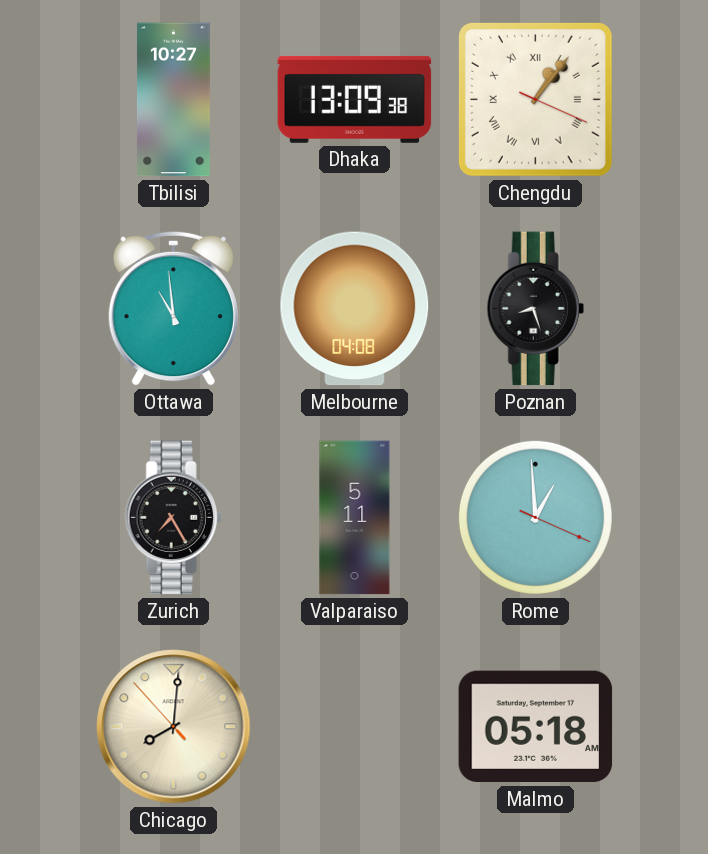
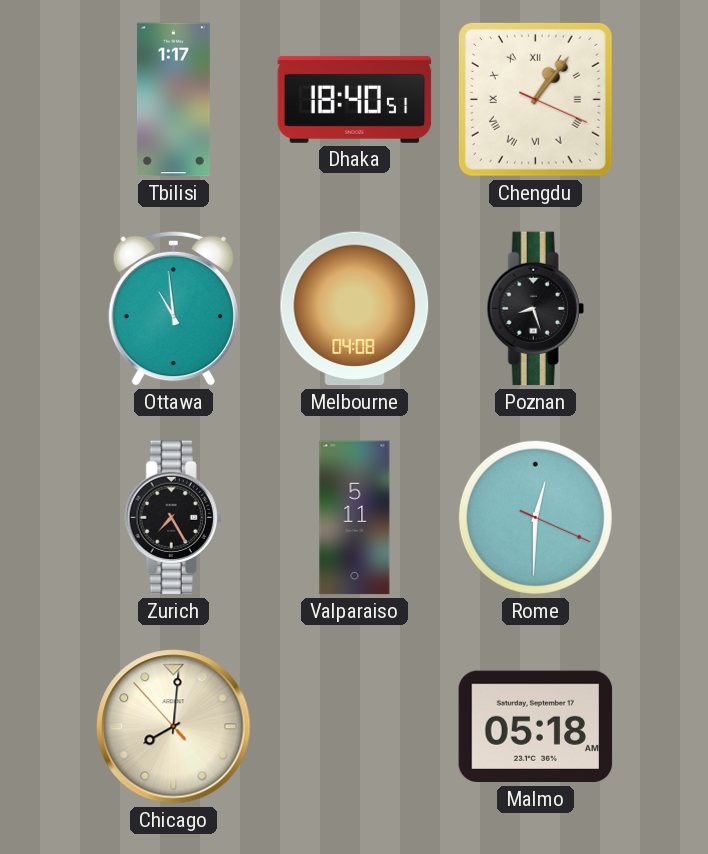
Tbilisi: 10:27 -> 1:17
Dhaka: 13:09 -> 18:40
Rome: 12:59 -> 12:30
